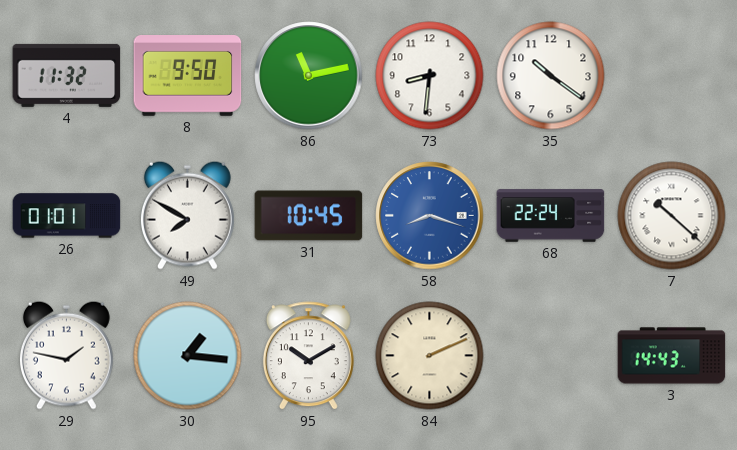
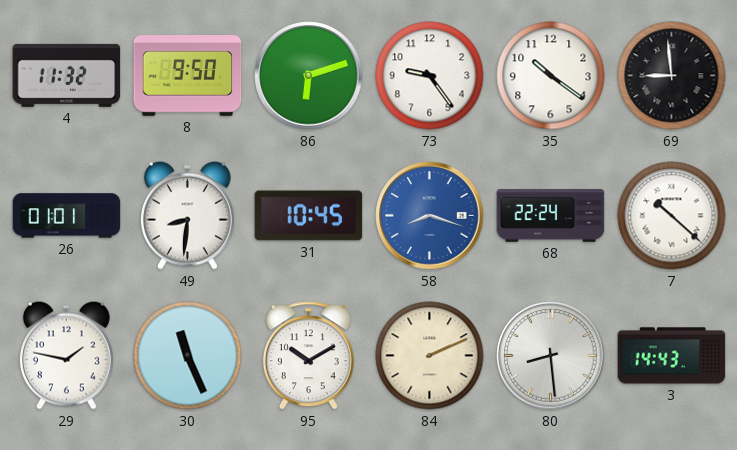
86: 11:13 -> 6:12
73: 8:31 -> 9:24
69: none -> 8:59
49: 7:50 -> 8:31
30: 1:16 -> 11:26
80: none -> 8:29
